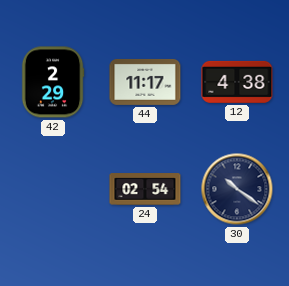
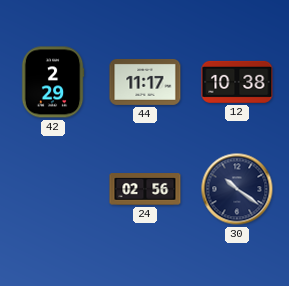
12: 4:38 -> 10:38
24: 02:54 -> 02:56
